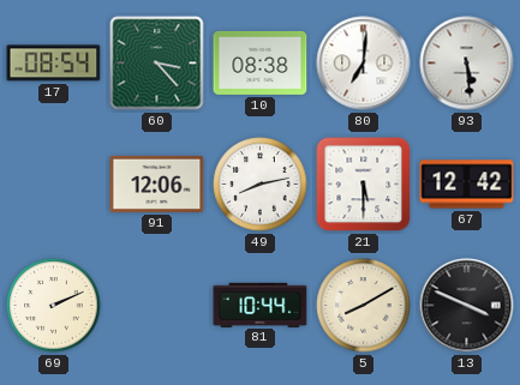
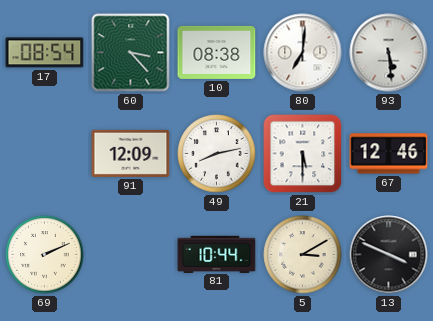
91: 12:06 -> 12:09
67: 12:42 -> 12:46
5: 8:10 -> 3:10
